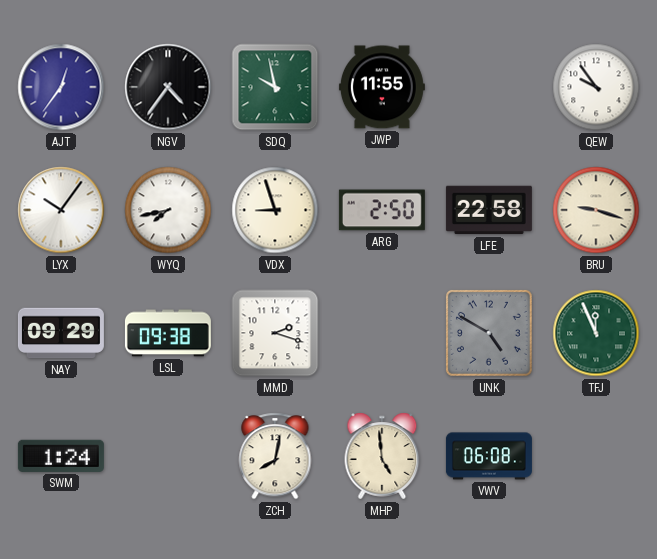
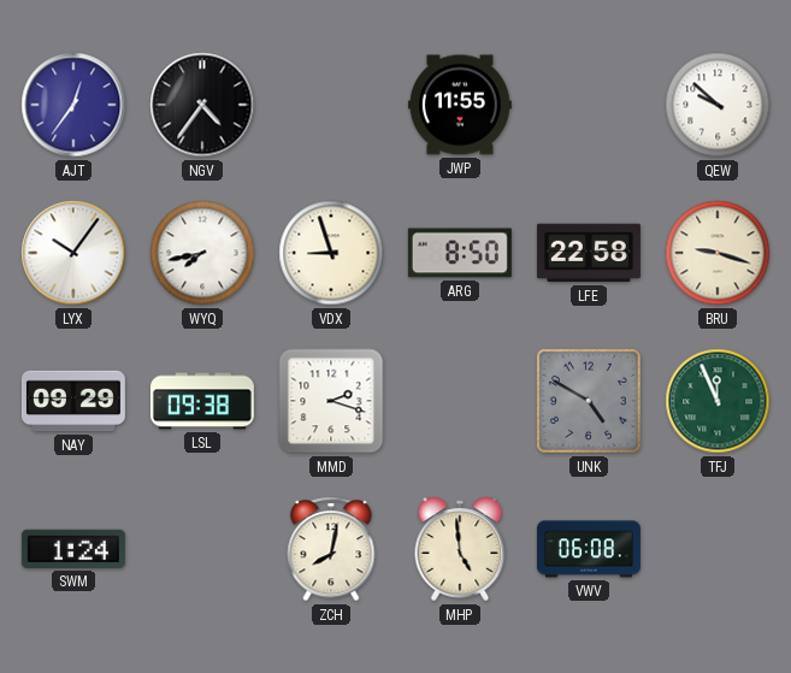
SDQ: 9:58 -> none
QEW: 9:54 -> 9:52
ARG: 2:50 -> 8:50
